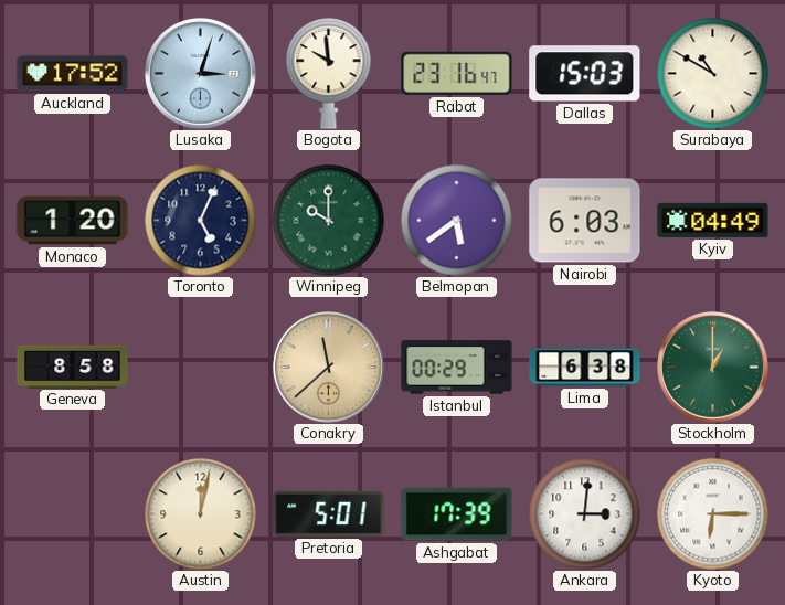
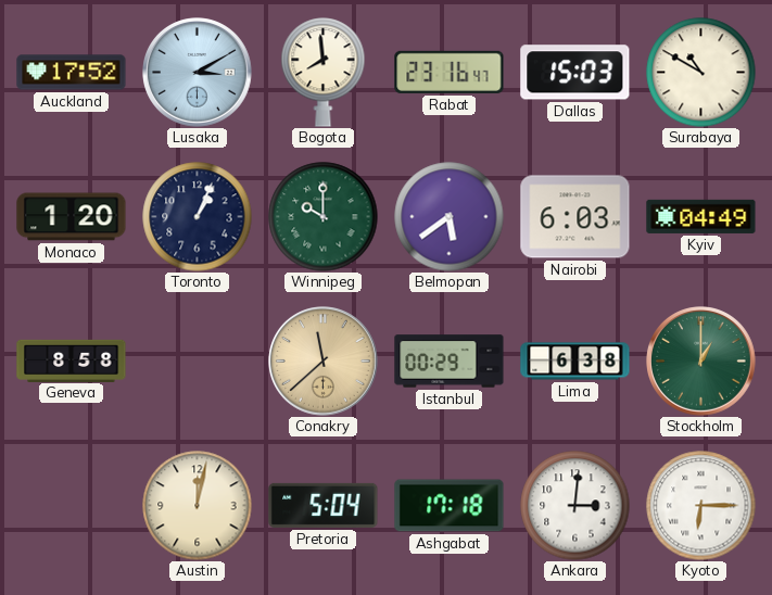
Lusaka: 3:03 -> 3:10
Bogota: 9:59 -> 7:59
Toronto: 5:04 -> 1:04
Pretoria: 5:01 -> 5:04
Ashgabat: 17:39 -> 17:18
